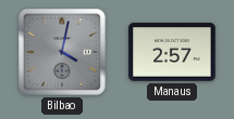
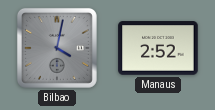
Manaus: 2:57 -> 2:52
